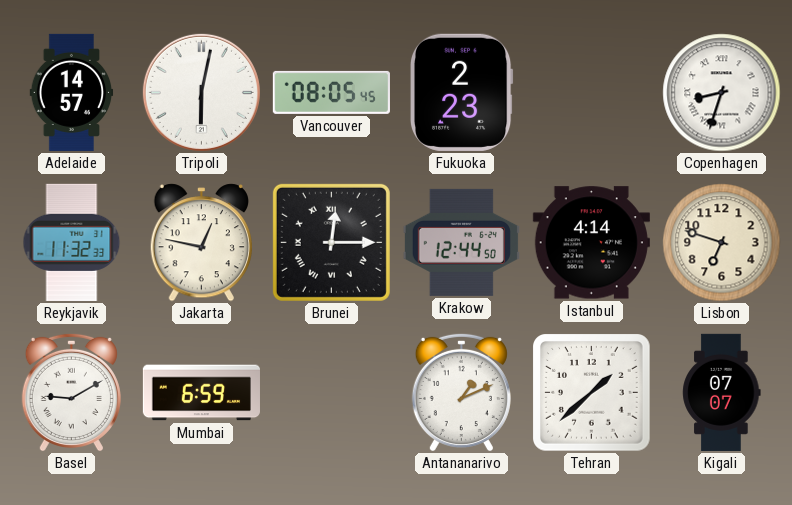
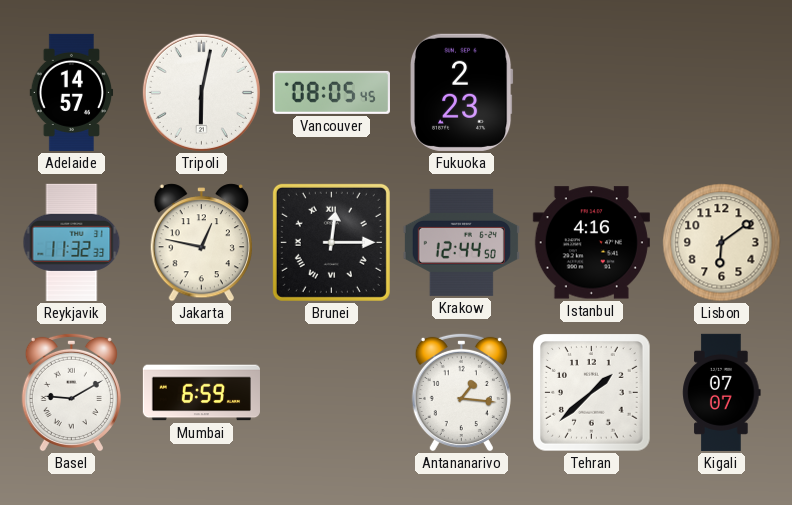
Copenhagen: 8:33 -> none
Istanbul: 4:14 -> 4:16
Lisbon: 6:48 -> 6:09
Antananarivo: 1:11 -> 1:16
